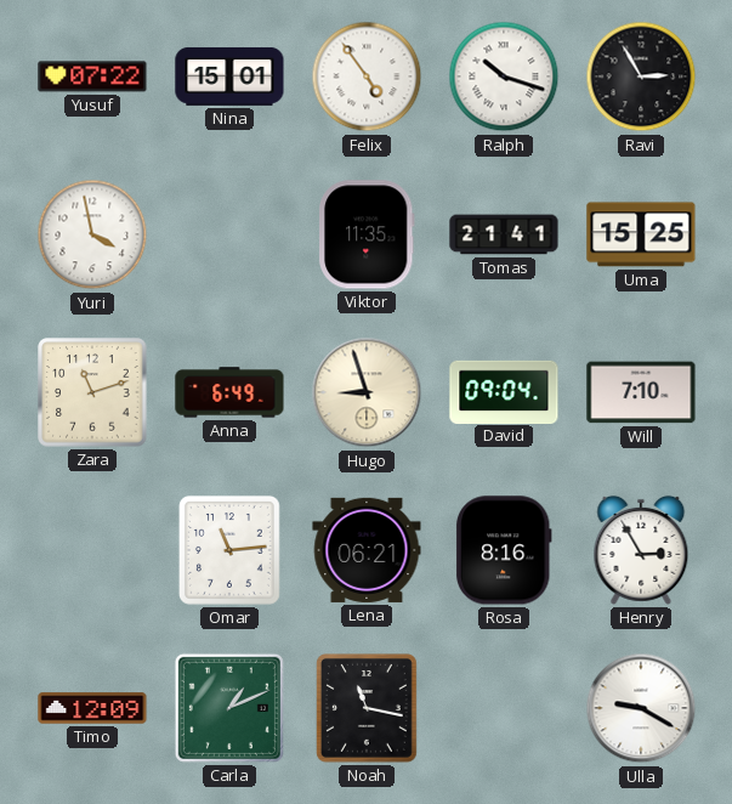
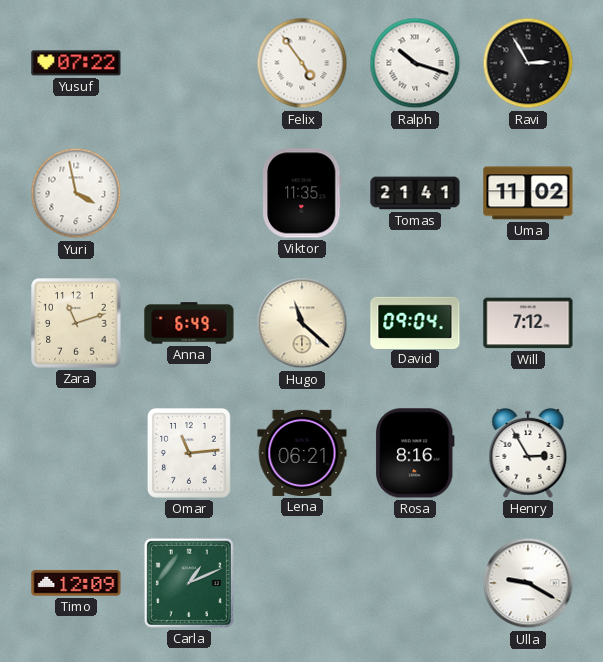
Nina: 15:01 -> none
Uma: 15:25 -> 11:02
Hugo: 8:57 -> 11:22
Will: 7:10 -> 7:12
Noah: 11:17 -> none
